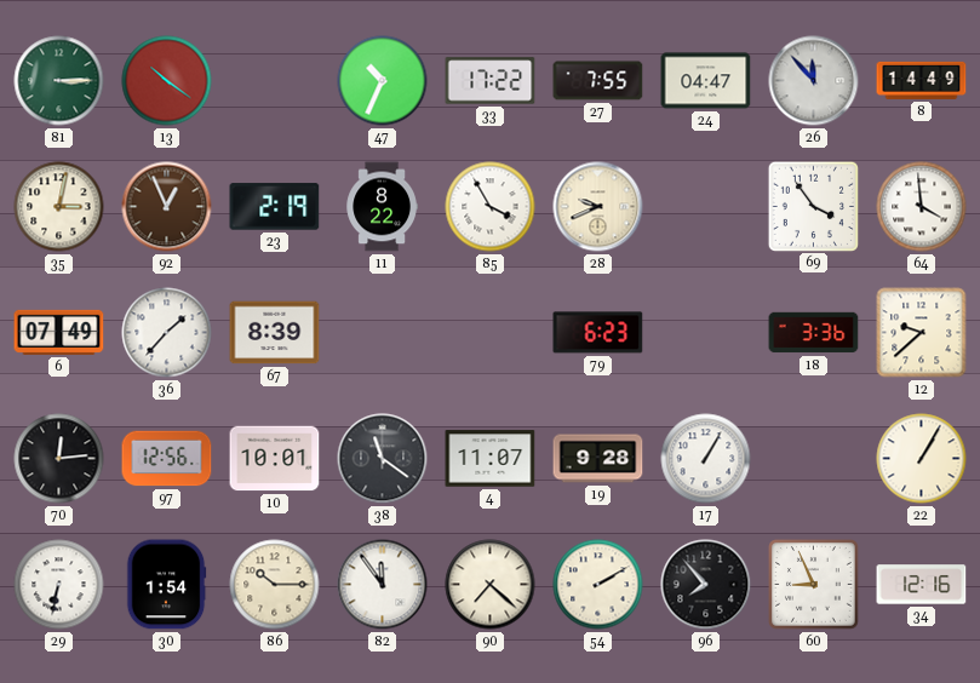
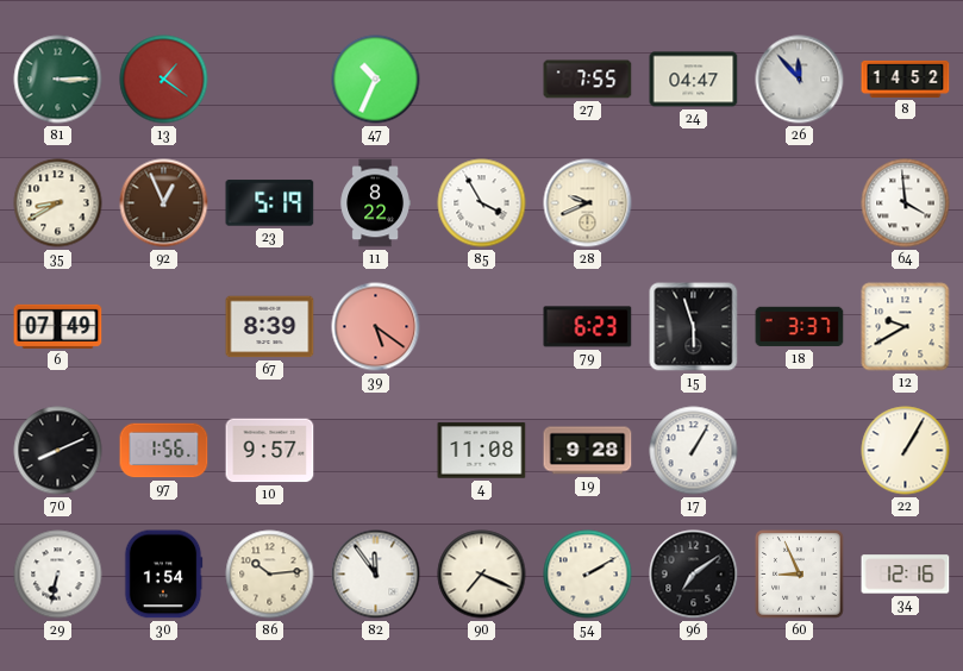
13: 10:21 -> 1:21
33: 17:22 -> none
8: 14:49 -> 14:52
35: 3:02 -> 8:40
23: 2:19 -> 5:19
69: 3:54 -> none
36: 1:37 -> none
39: none -> 5:21
15: none -> 5:57
18: 3:36 -> 3:37
12: 9:38 -> 9:40
70: 12:14 -> 8:11
97: 12:56 -> 1:56
10: 10:01 -> 9:57
38: 11:21 -> none
4: 11:07 -> 11:08
86: 10:15 -> 10:14
90: 7:22 -> 7:19
96: 7:53 -> 7:09
